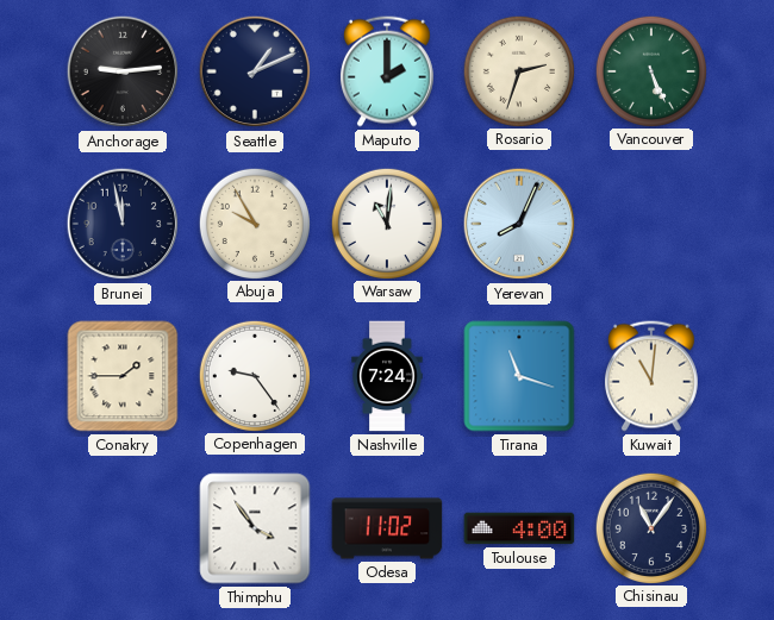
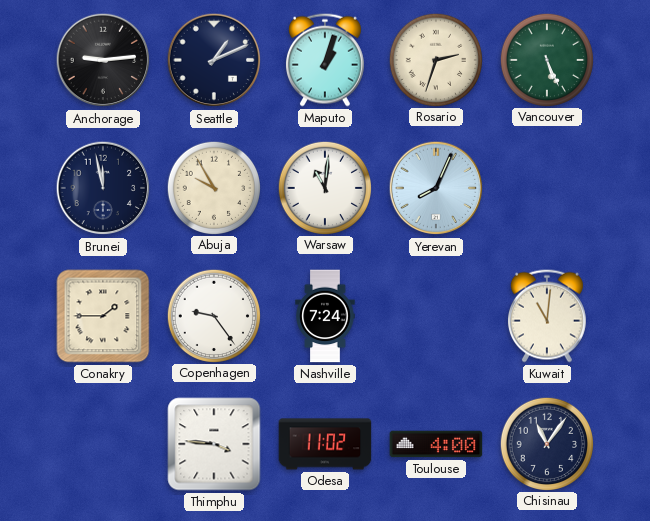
Maputo: 2:00 -> 1:03
Tirana: 11:18 -> none
Thimphu: 3:54 -> 3:46
